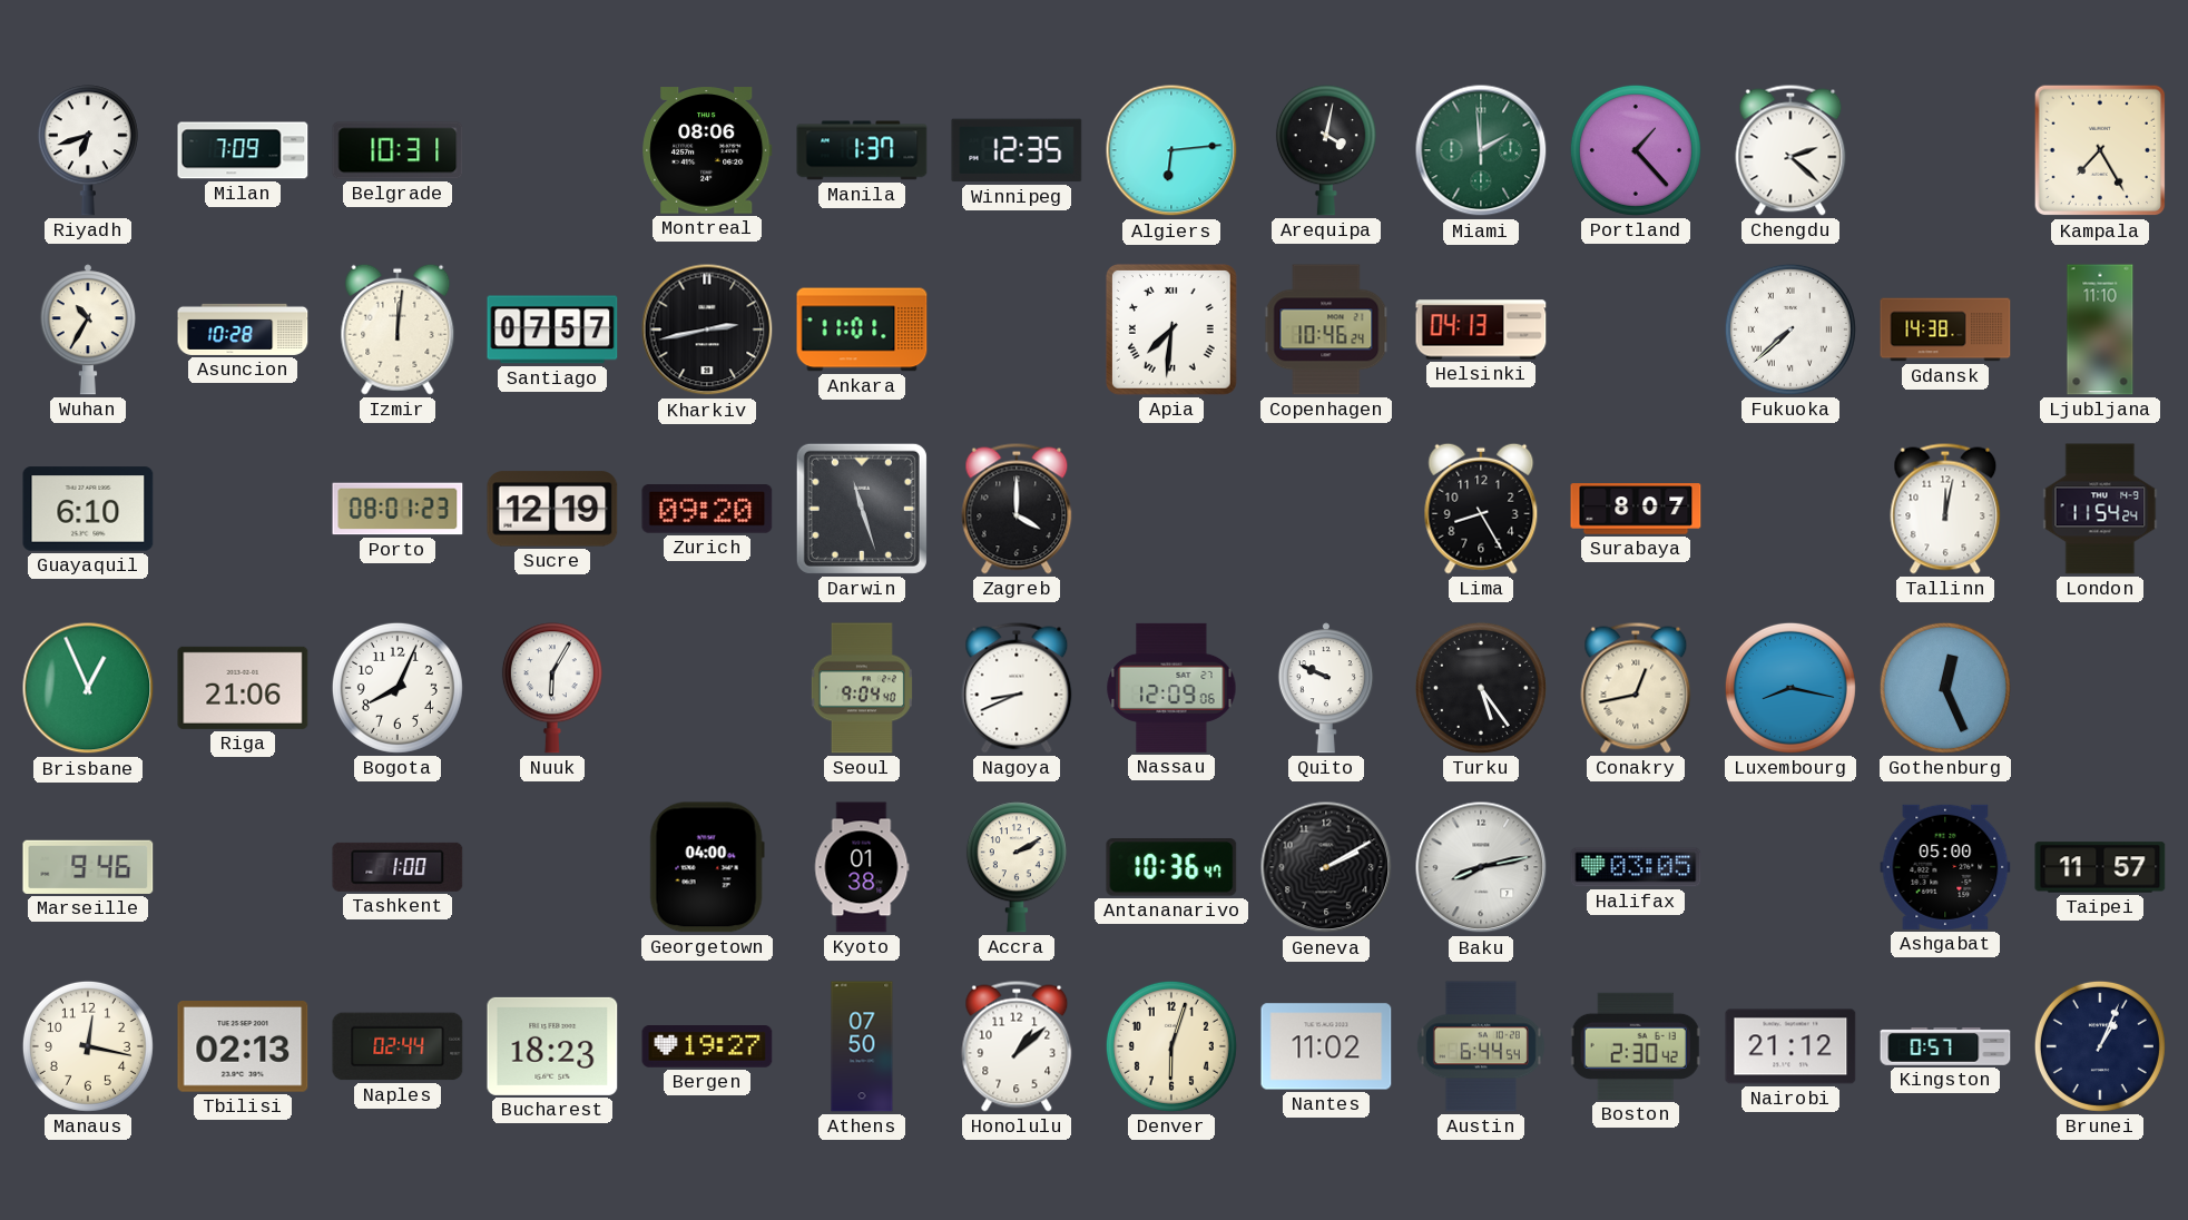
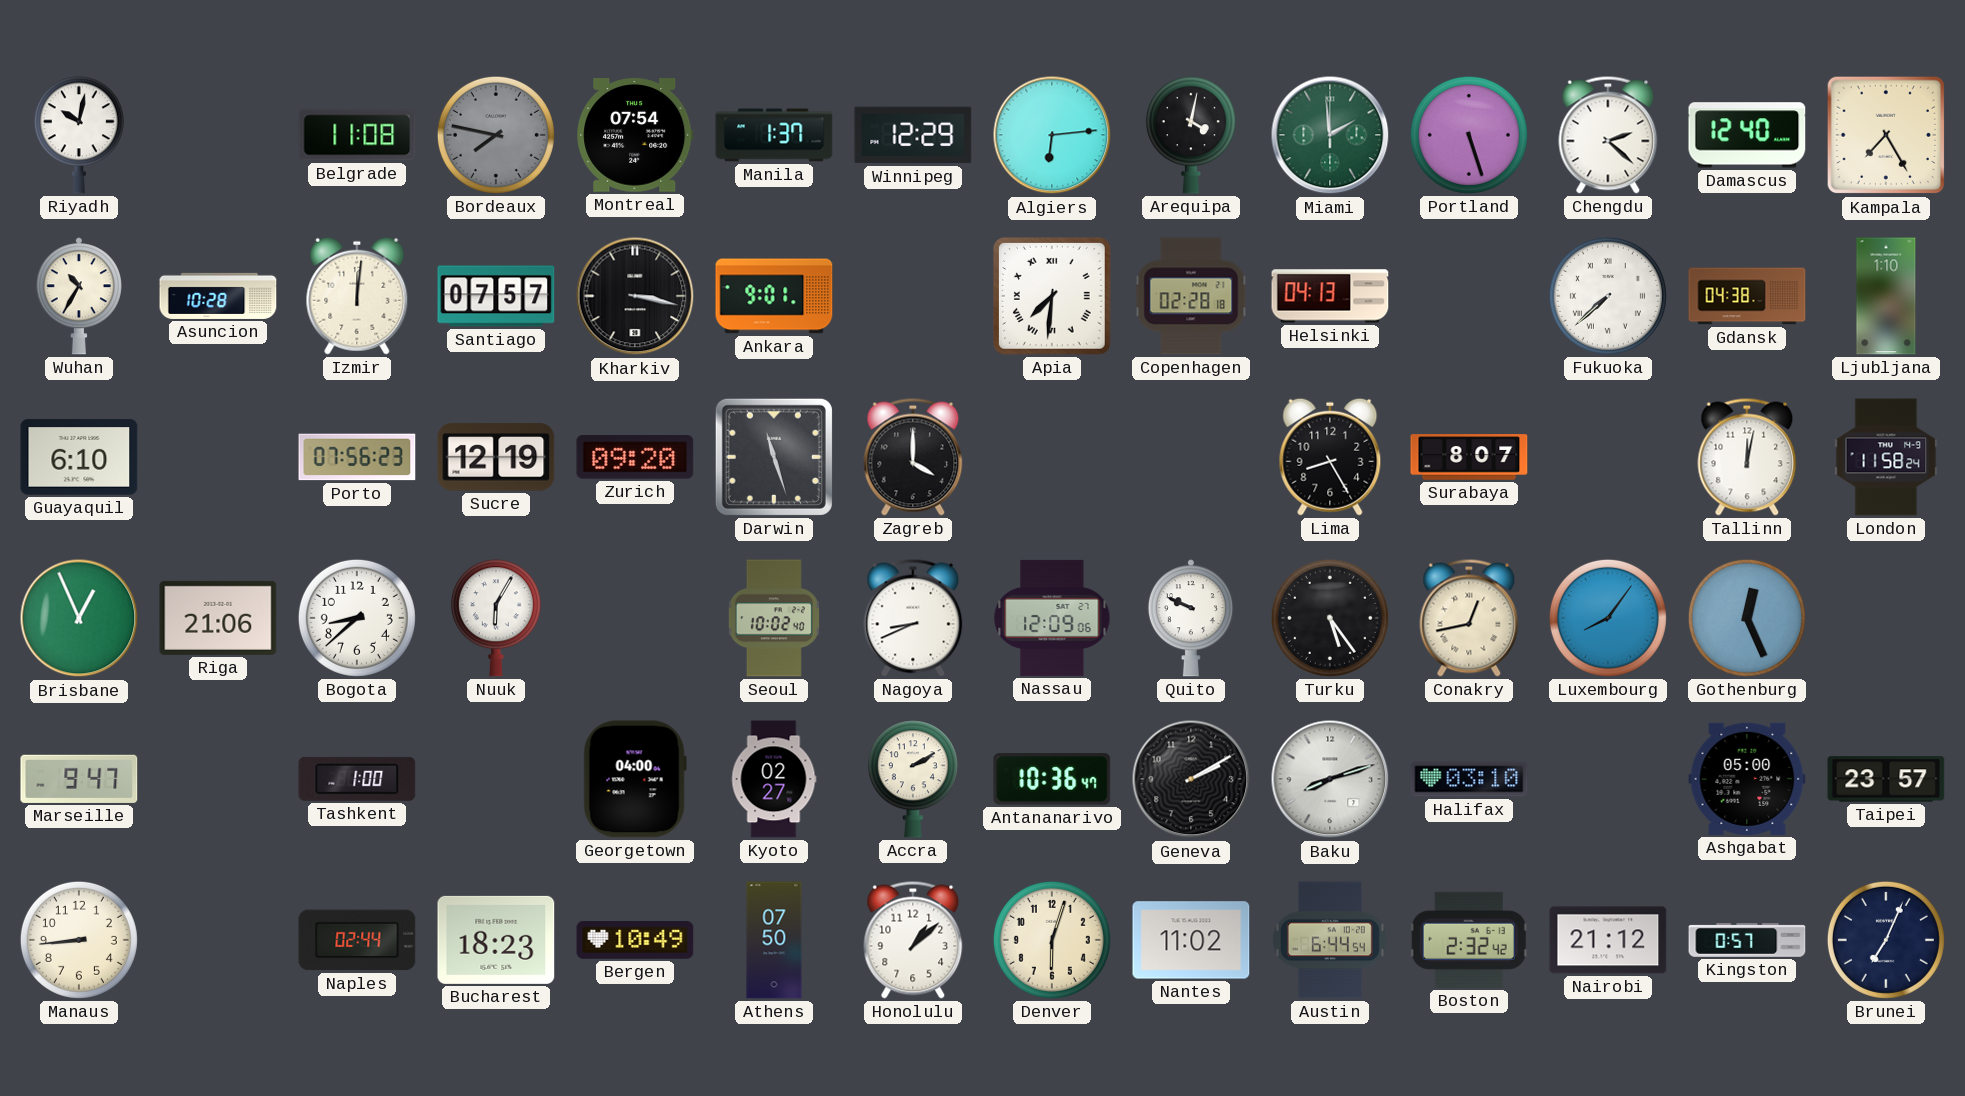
Riyadh: 6:42 -> 10:02
Milan: 7:09 -> none
Belgrade: 10:31 -> 11:08
Bordeaux: none -> 7:47
Montreal: 08:06 -> 07:54
Winnipeg: 12:35 -> 12:29
Portland: 1:23 -> 5:27
Damascus: none -> 12:40
Kharkiv: 2:43 -> 3:17
Ankara: 11:01 -> 9:01
Copenhagen: 10:46 -> 02:28
Gdansk: 14:38 -> 04:38
Ljubljana: 11:10 -> 1:10
Porto: 08:01 -> 07:56
London: 11:54 -> 11:58
Bogota: 8:04 -> 8:38
Seoul: 9:04 -> 10:02
Luxembourg: 8:17 -> 8:06
Marseille: 9:46 -> 9:47
Kyoto: 01:38 -> 02:27
Baku: 8:13 -> 8:12
Halifax: 03:05 -> 03:10
Taipei: 11:57 -> 23:57
Manaus: 12:17 -> 8:44
Tbilisi: 02:13 -> none
Bergen: 19:27 -> 10:49
Boston: 2:30 -> 2:32
Brunei: 1:04 -> 7:04
